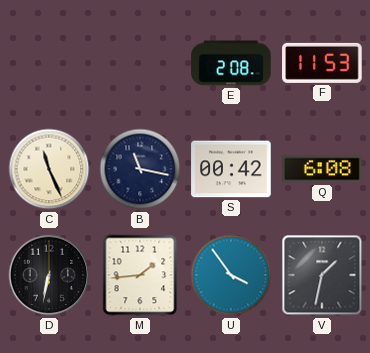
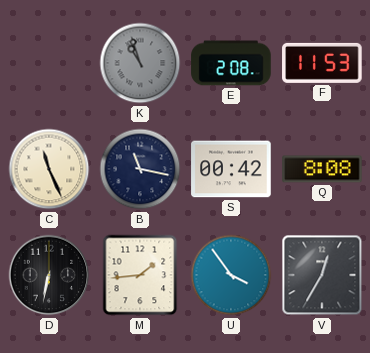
K: none -> 10:57
Q: 6:08 -> 8:08
V: 1:32 -> 12:35
